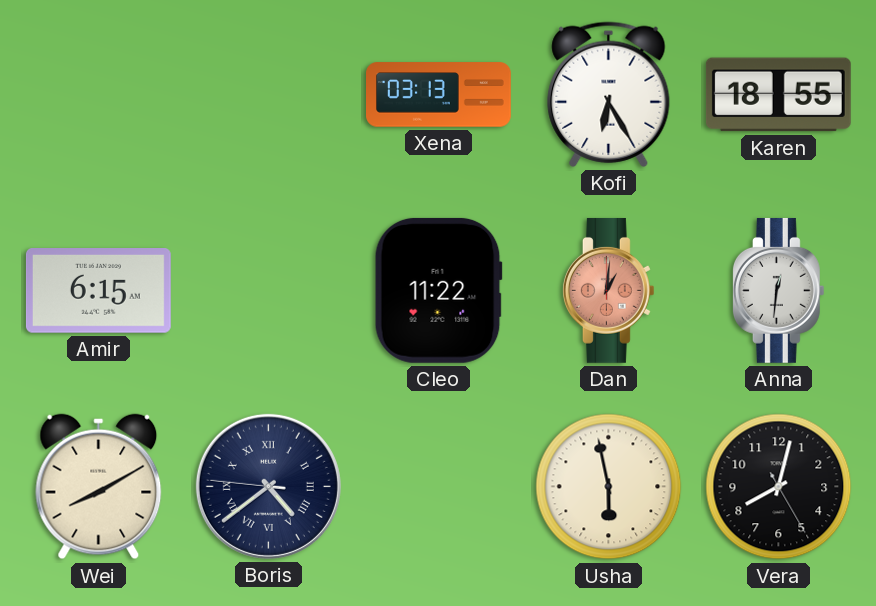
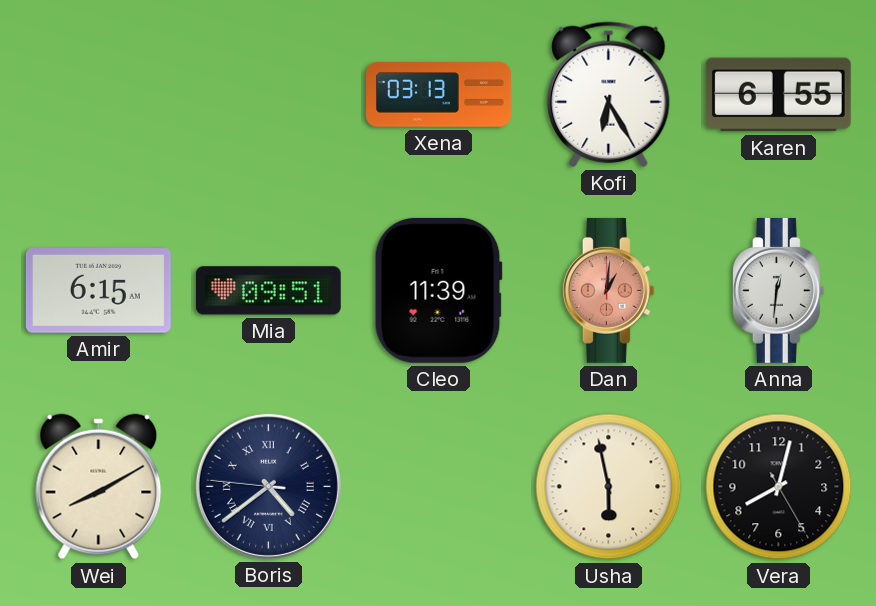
Karen: 18:55 -> 6:55
Mia: none -> 09:51
Cleo: 11:22 -> 11:39
